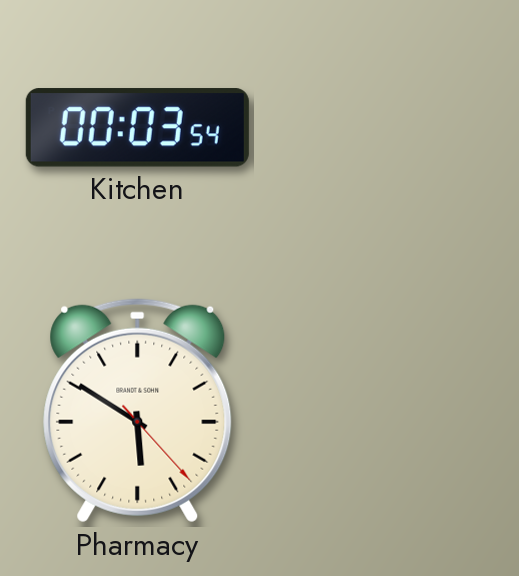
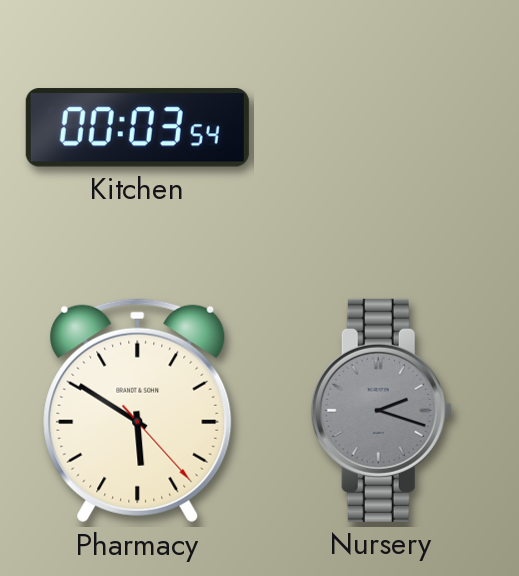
Nursery: none -> 2:18
